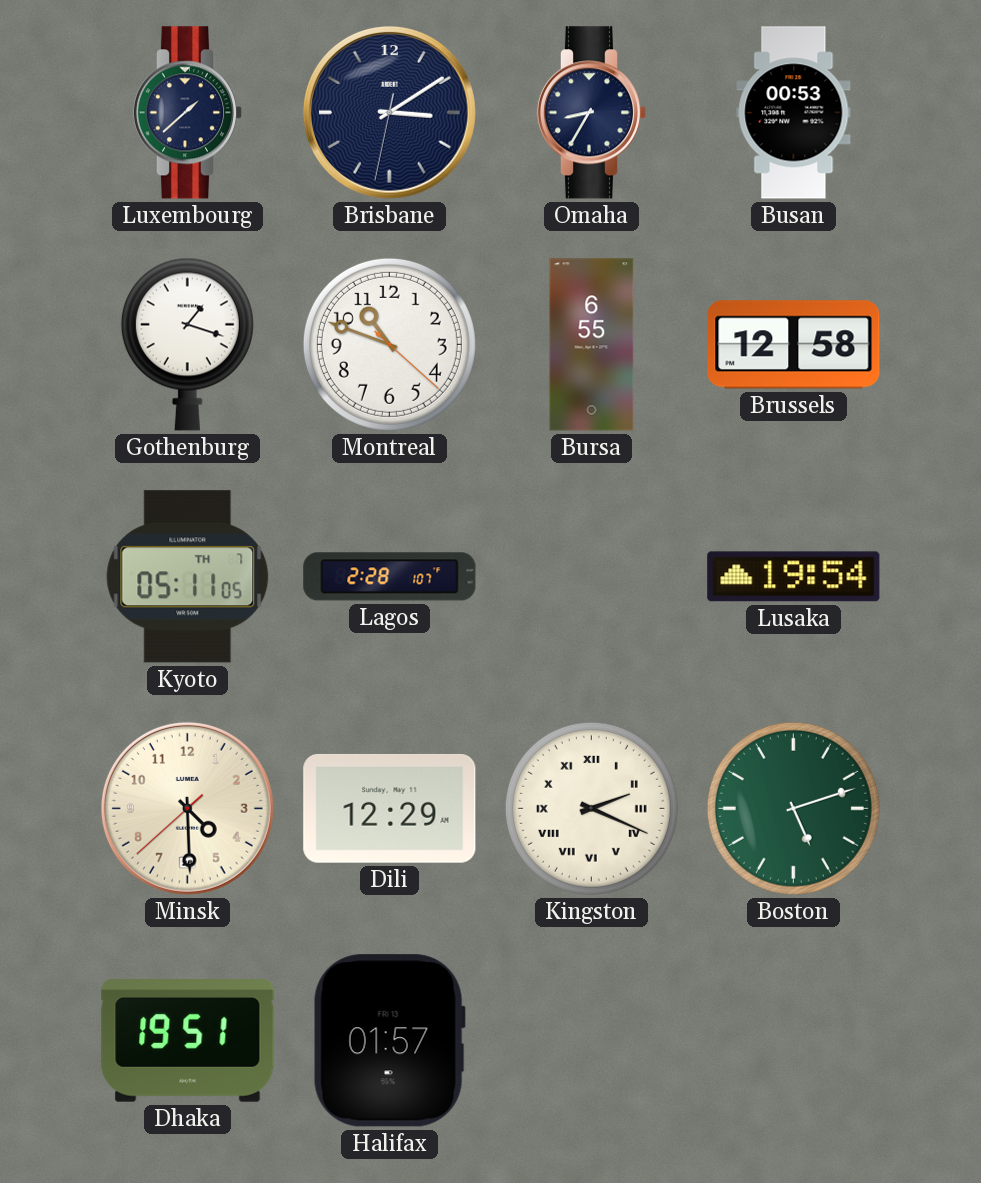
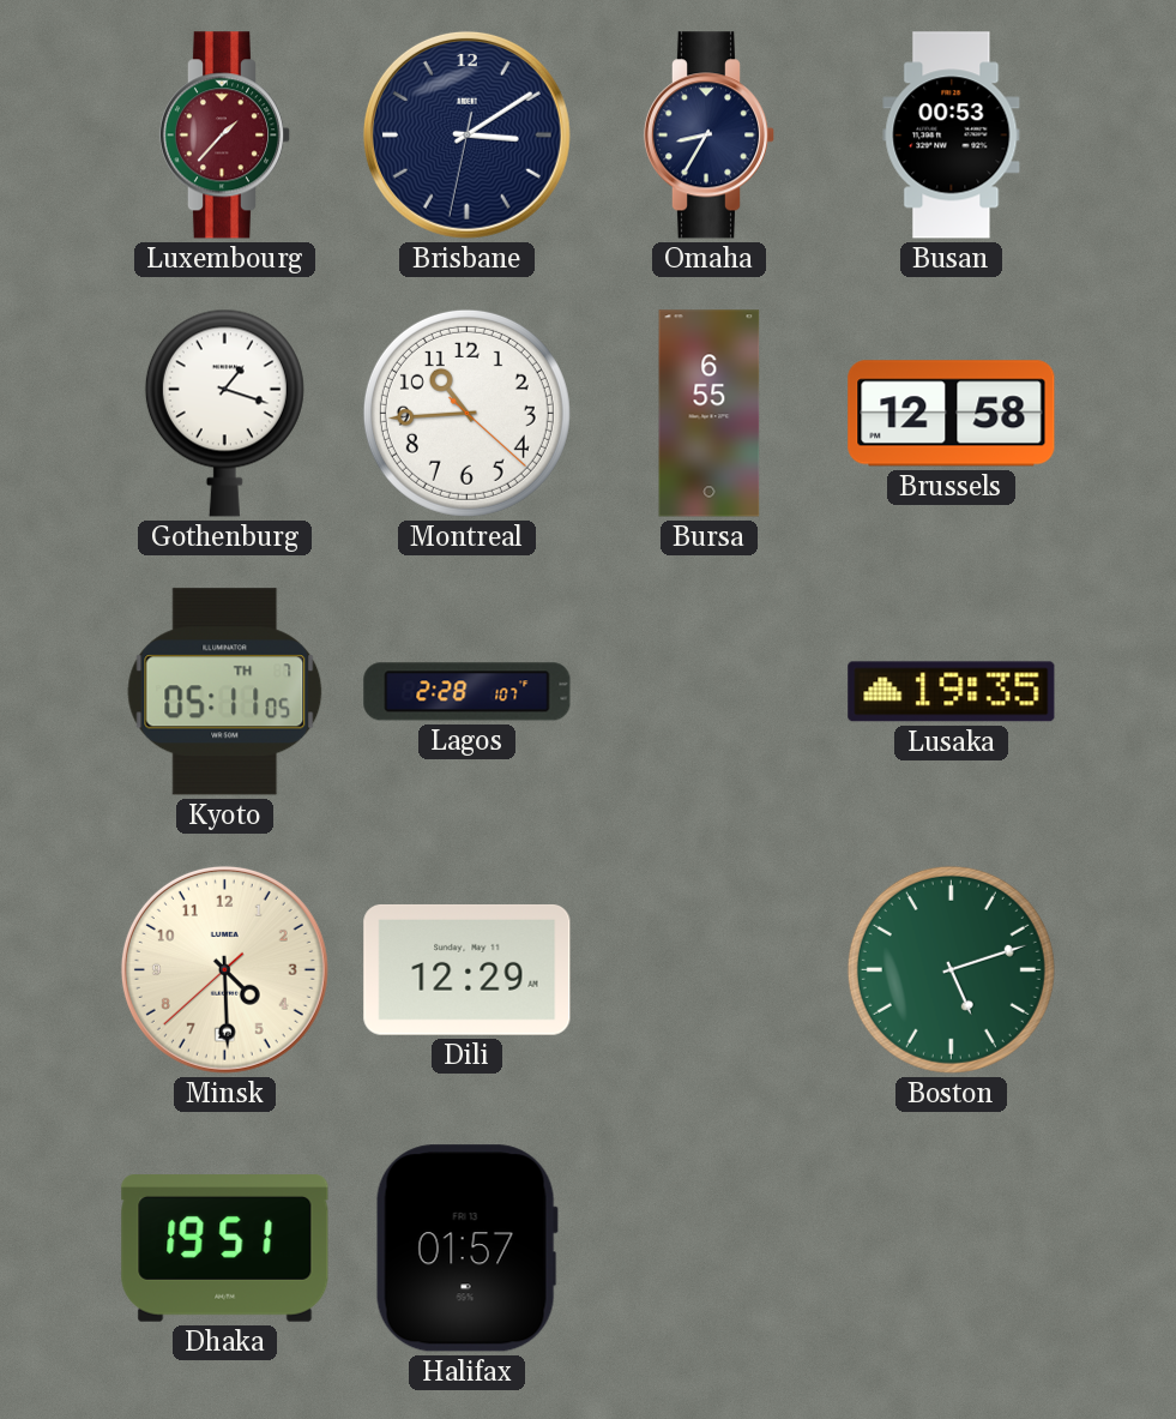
Luxembourg: 1:38 -> 1:37
Luxembourg dial: navy -> burgundy
Montreal: 10:48 -> 10:44
Lusaka: 19:54 -> 19:35
Kingston: 2:19 -> none
